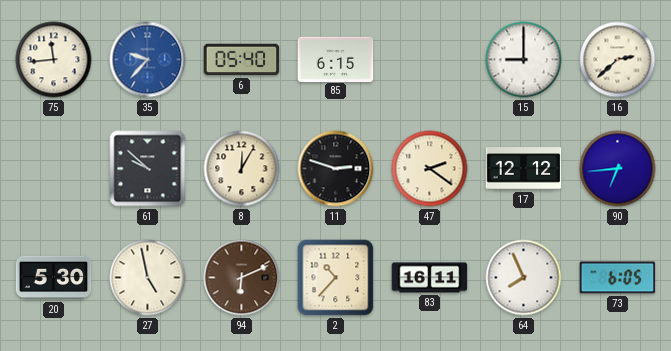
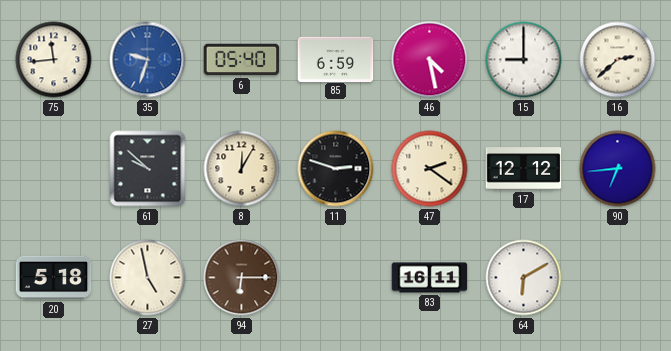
35: 9:37 -> 9:33
85: 6:15 -> 6:59
46: none -> 4:28
20: 5:30 -> 5:18
94: 6:11 -> 6:15
2: 10:37 -> none
64: 7:56 -> 6:10
73: 6:05 -> none
